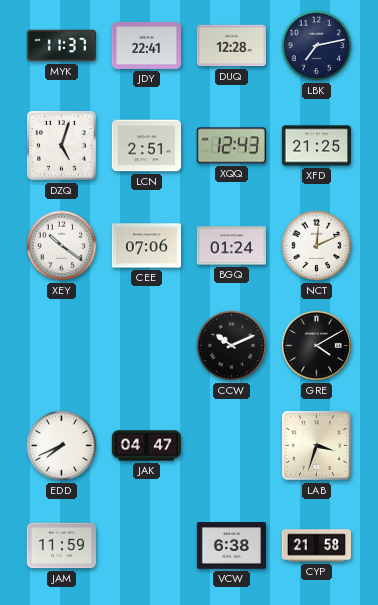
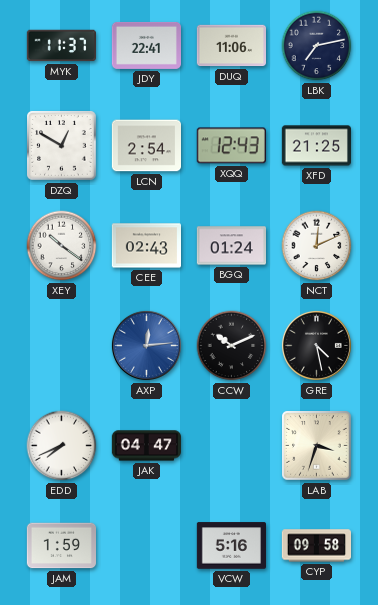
DUQ: 12:28 -> 11:06
DZQ: 5:03 -> 12:50
LCN: 2:51 -> 2:54
CEE: 07:06 -> 02:43
AXP: none -> 12:14
GRE: 4:10 -> 4:28
JAM: 11:59 -> 1:59
VCW: 6:38 -> 5:16
CYP: 21:58 -> 09:58
